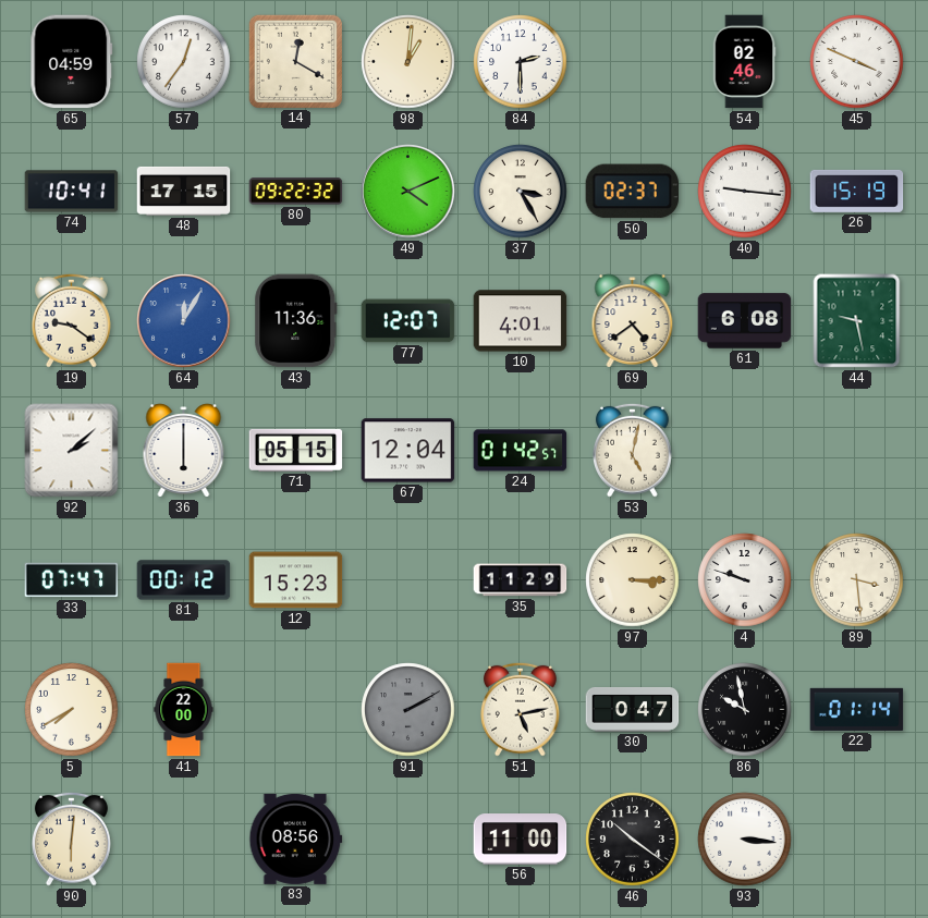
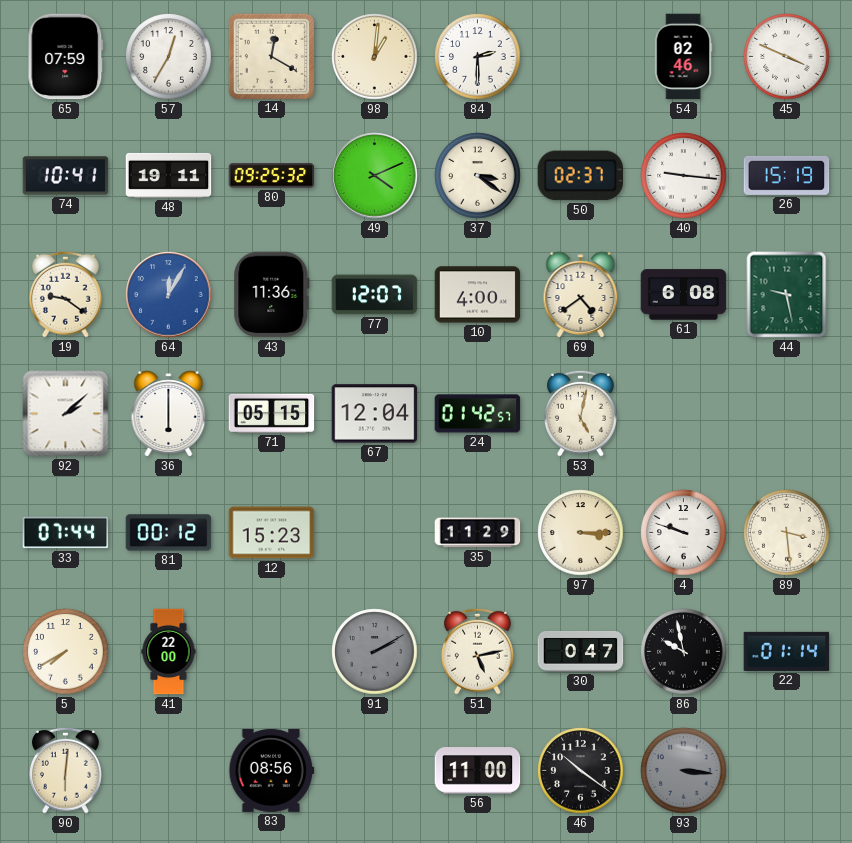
65: 04:59 -> 07:59
57: 12:36 -> 12:35
48: 17:15 -> 19:11
80: 09:22 -> 09:25
37: 3:25 -> 3:21
10: 4:01 -> 4:00
33: 07:47 -> 07:44
93 dial: white -> grey
